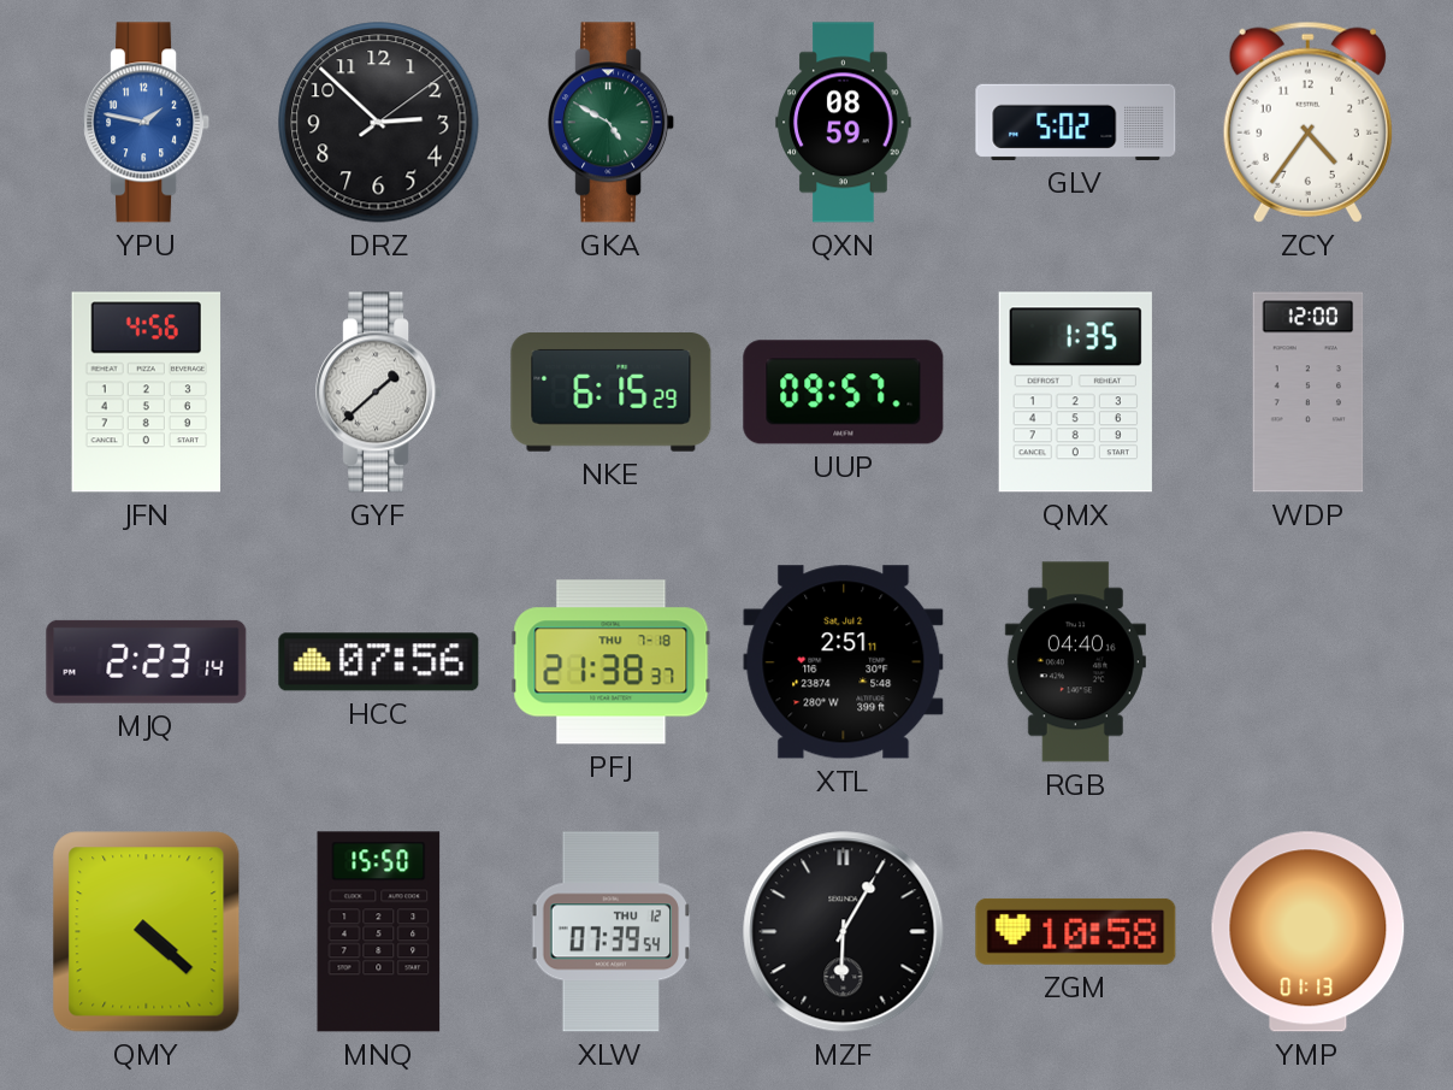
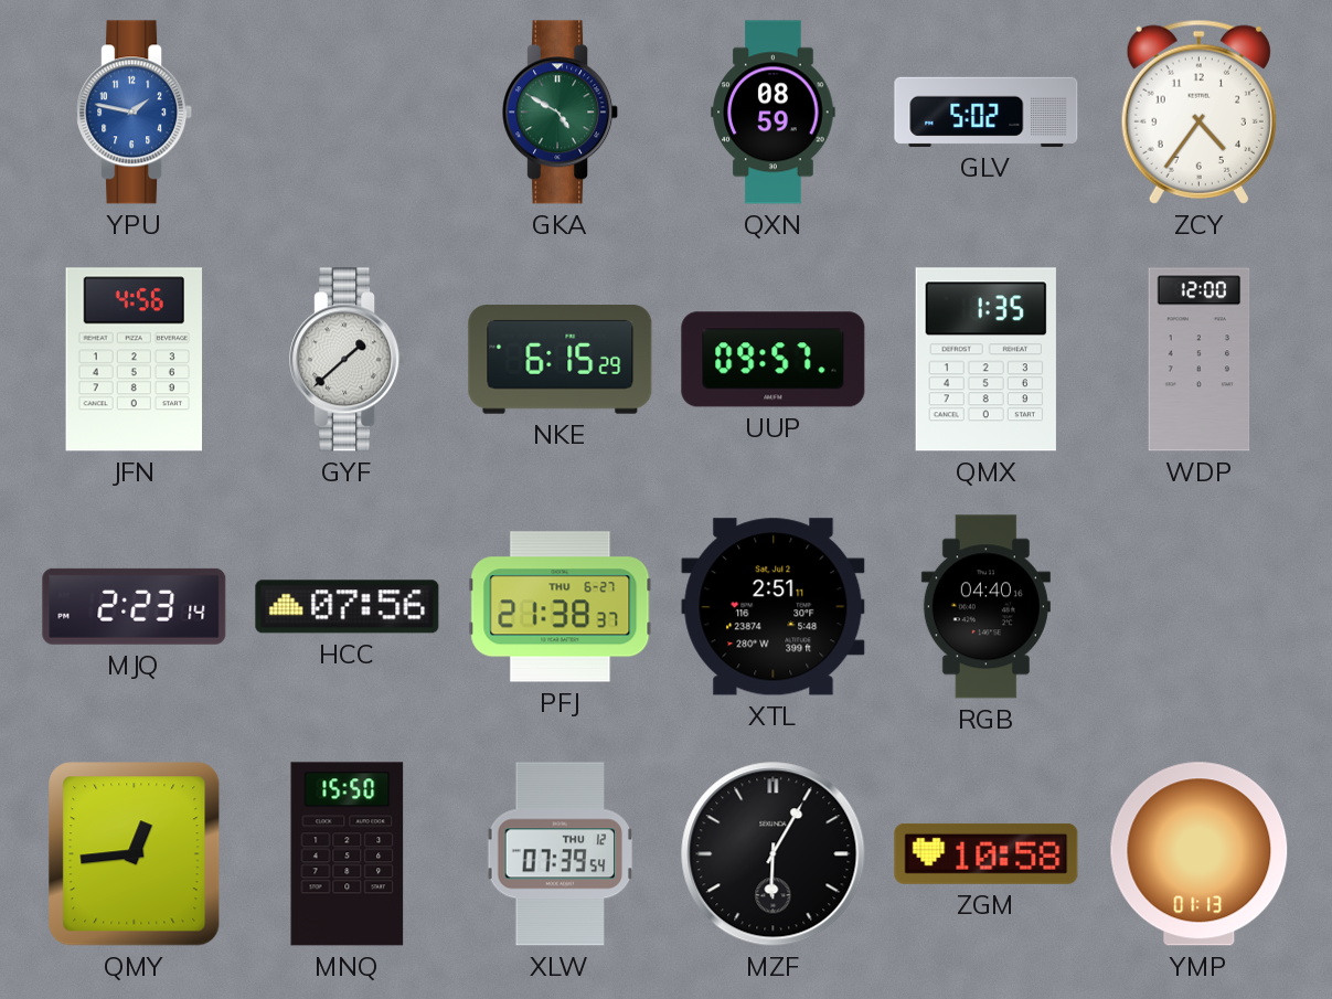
DRZ: 2:52 -> none
PFJ date: THU 7-18 -> THU 6-27
QMY: 4:22 -> 12:44
